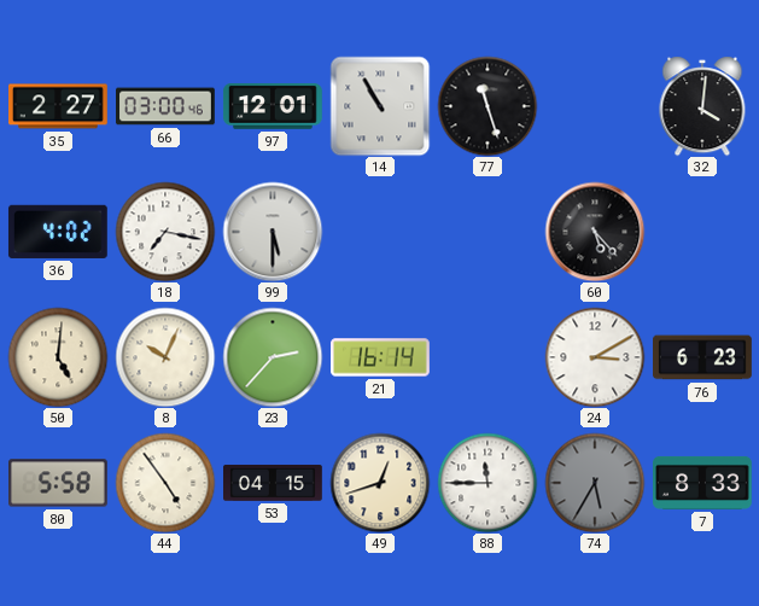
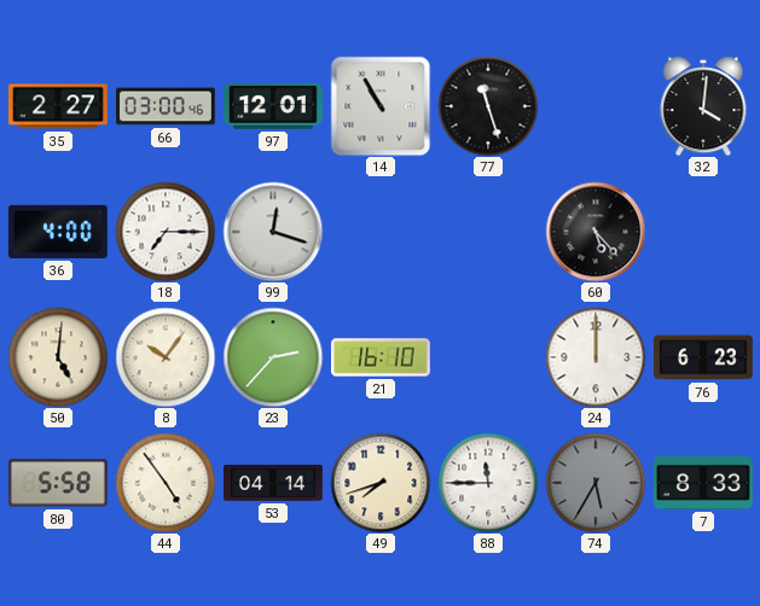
36: 4:02 -> 4:00
18: 7:17 -> 7:15
99: 5:30 -> 12:18
8: 10:04 -> 10:06
21: 16:14 -> 16:10
24: 3:10 -> 12:00
53: 04:15 -> 04:14
49: 12:42 -> 7:42
